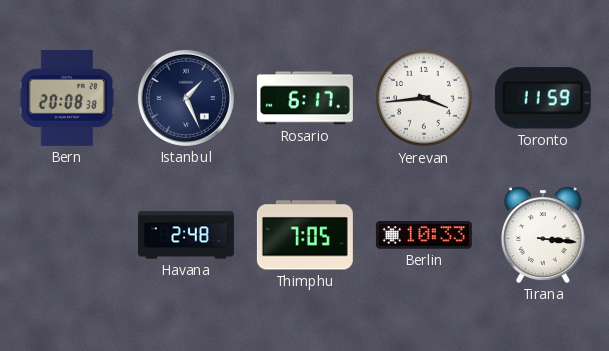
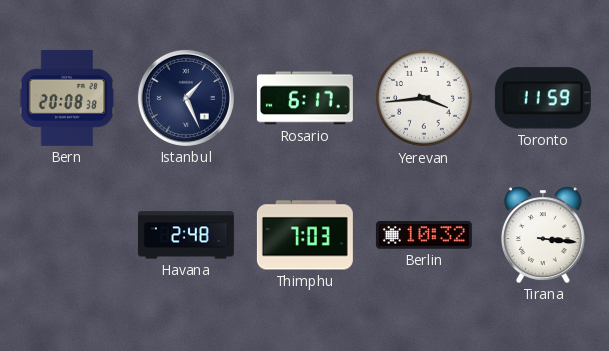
Thimphu: 7:05 -> 7:03
Berlin: 10:33 -> 10:32
